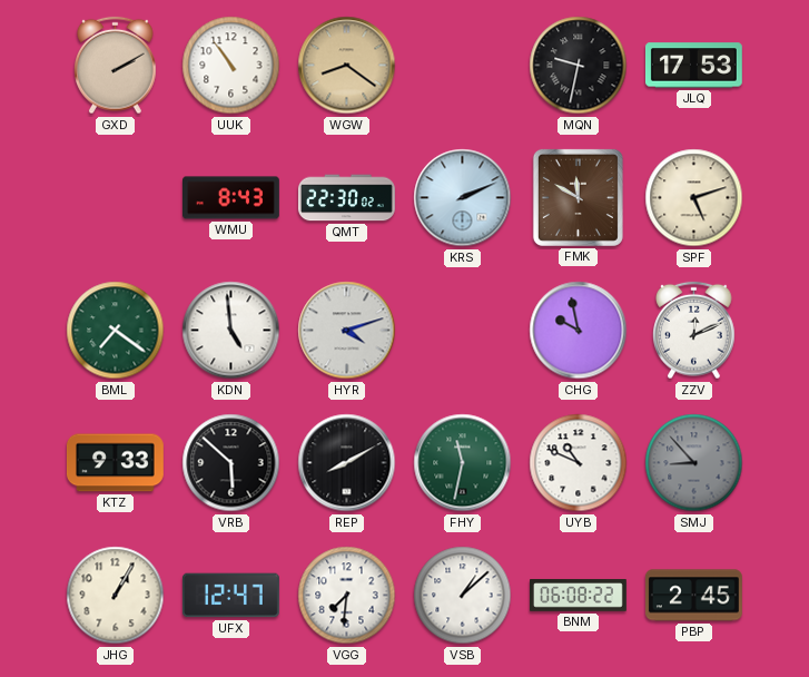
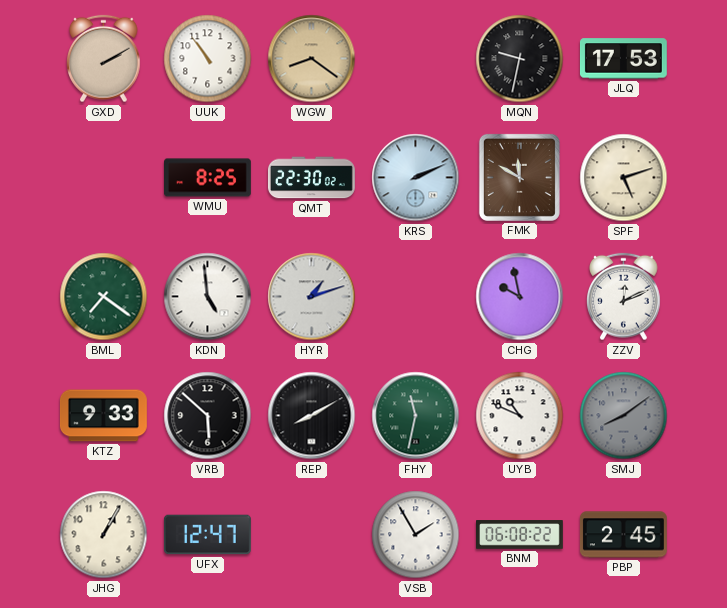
WMU: 8:43 -> 8:25
HYR: 4:12 -> 1:12
SMJ: 8:53 -> 8:09
VGG: 7:31 -> none
VSB: 1:08 -> 1:55
